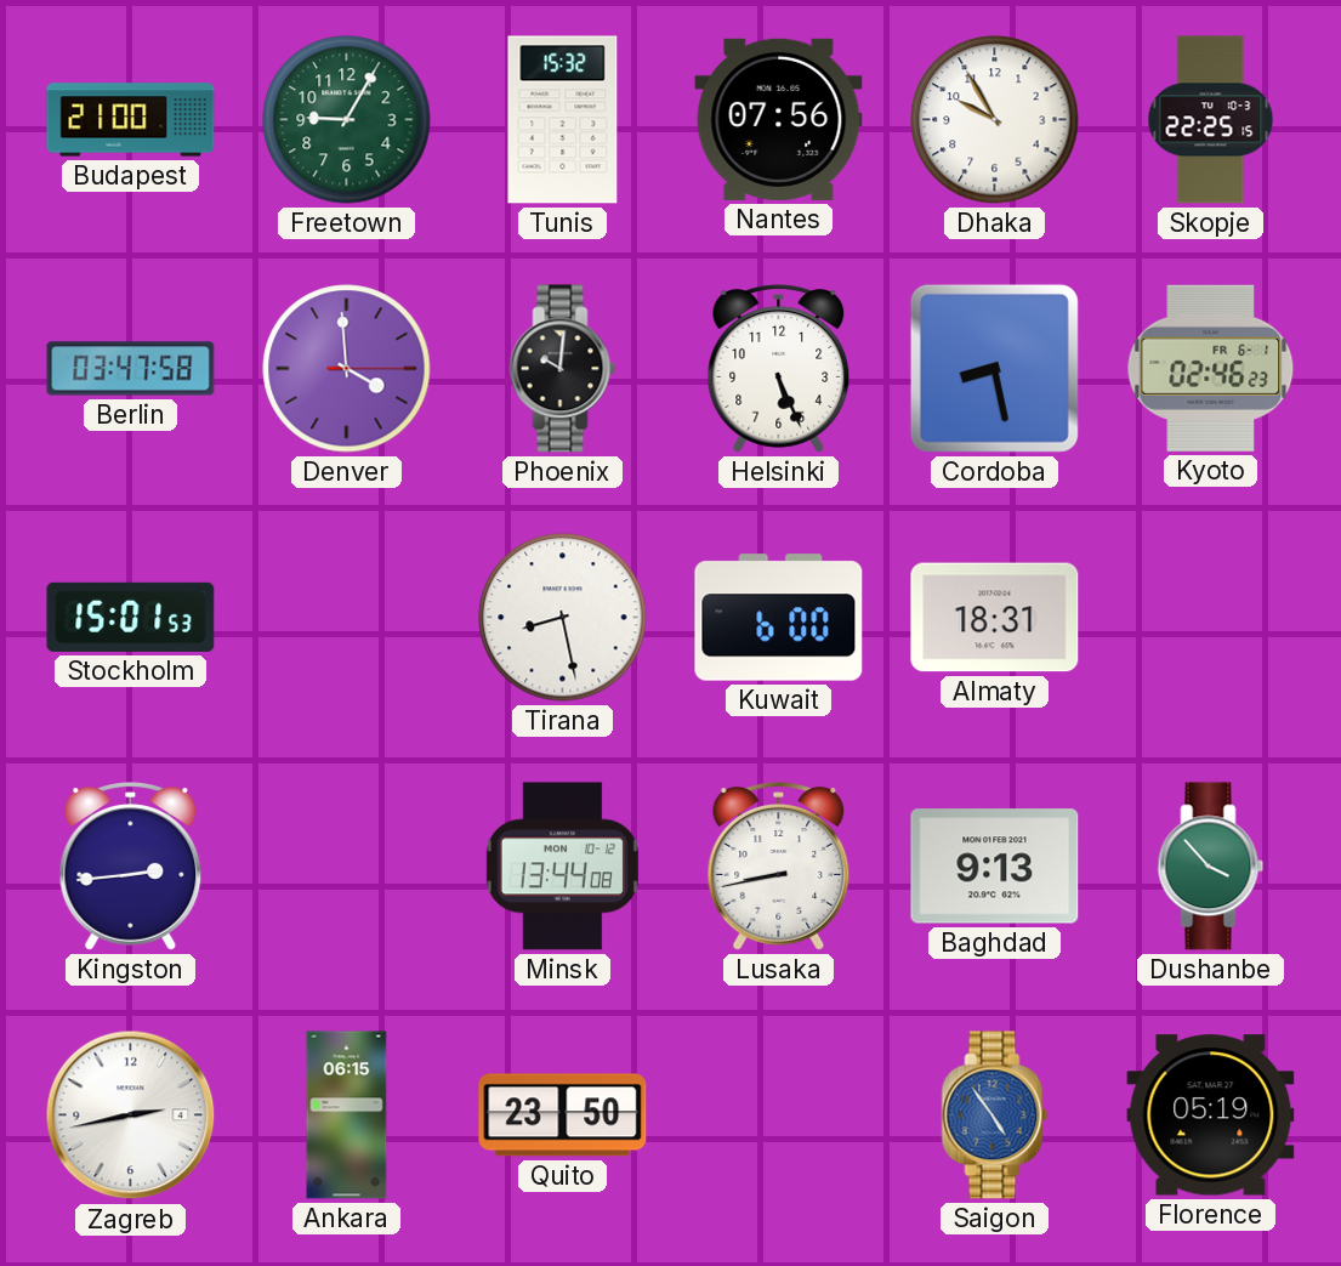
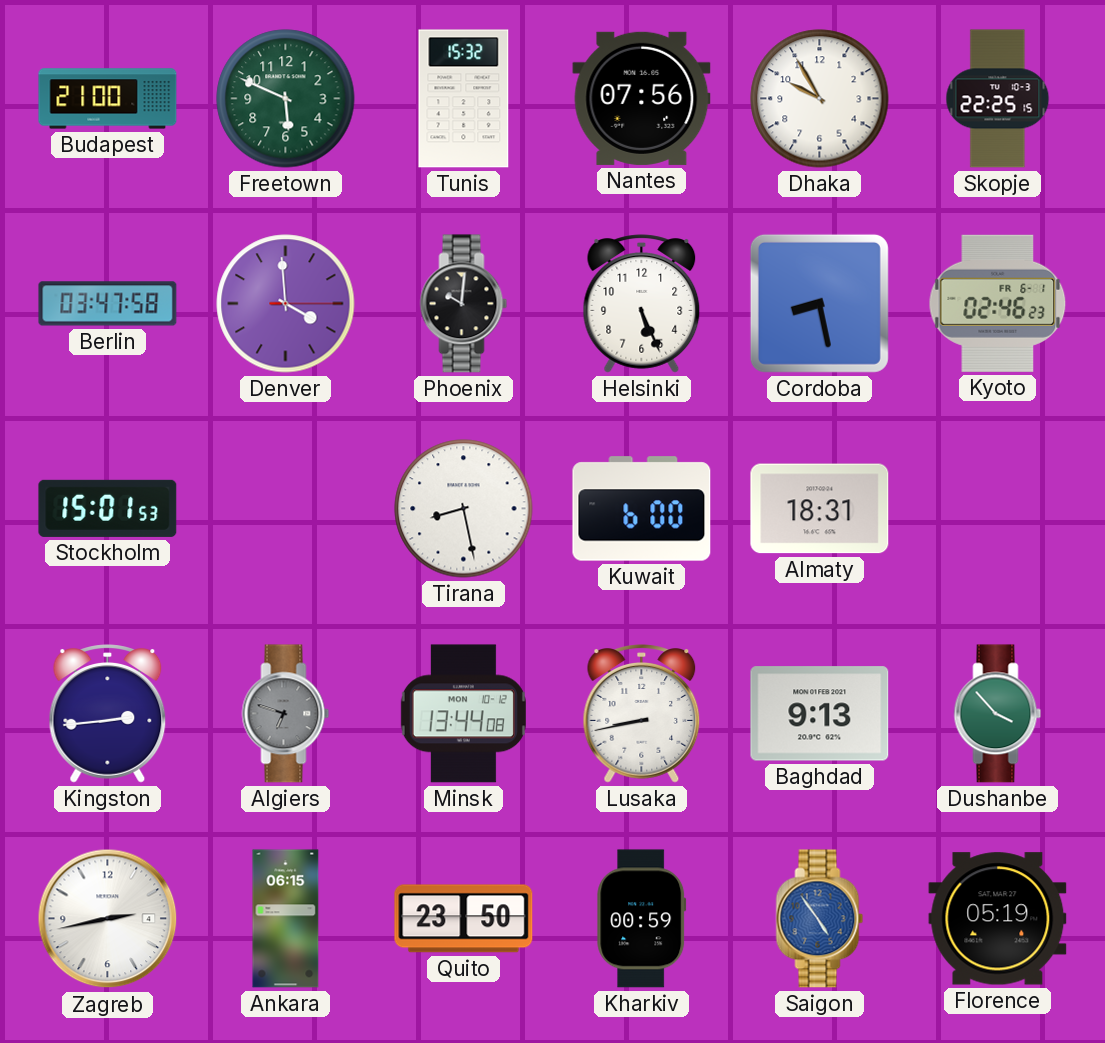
Freetown: 9:05 -> 5:49
Algiers: none -> 6:48
Kharkiv: none -> 00:59
